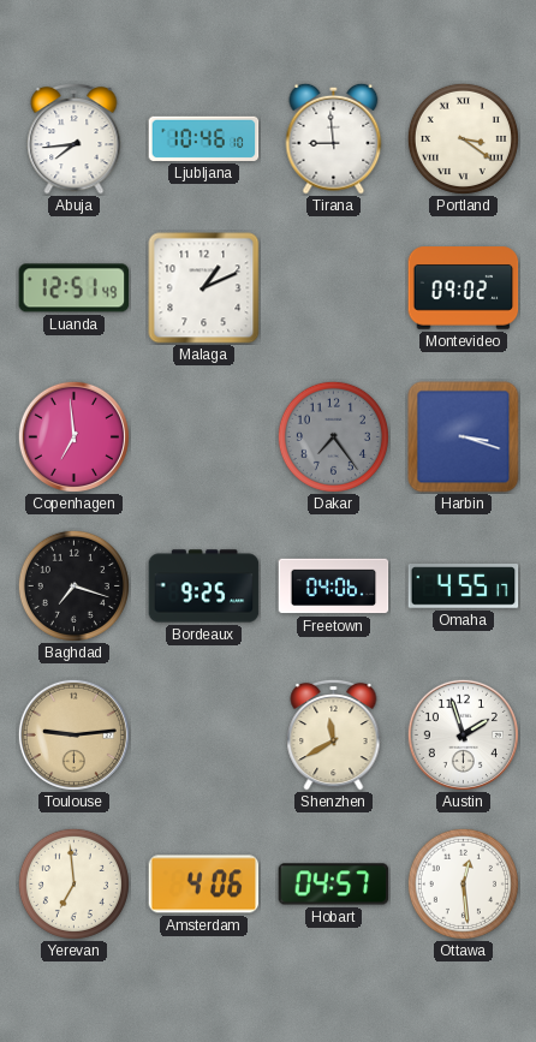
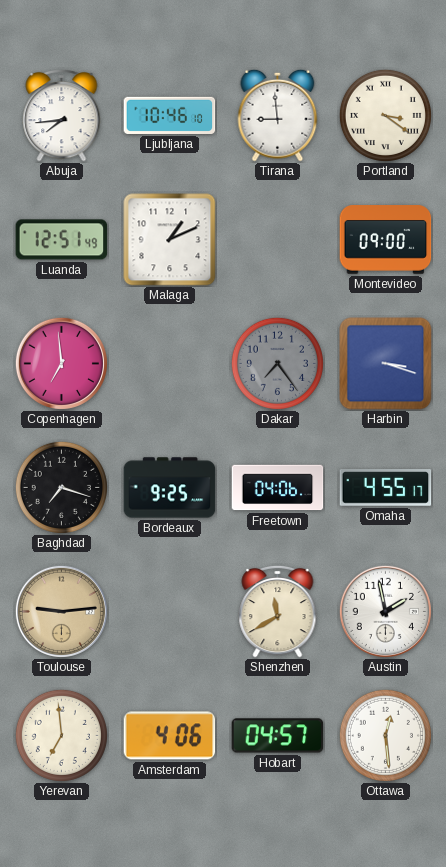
Montevideo: 09:02 -> 09:00
Austin: 1:57 -> 1:58
